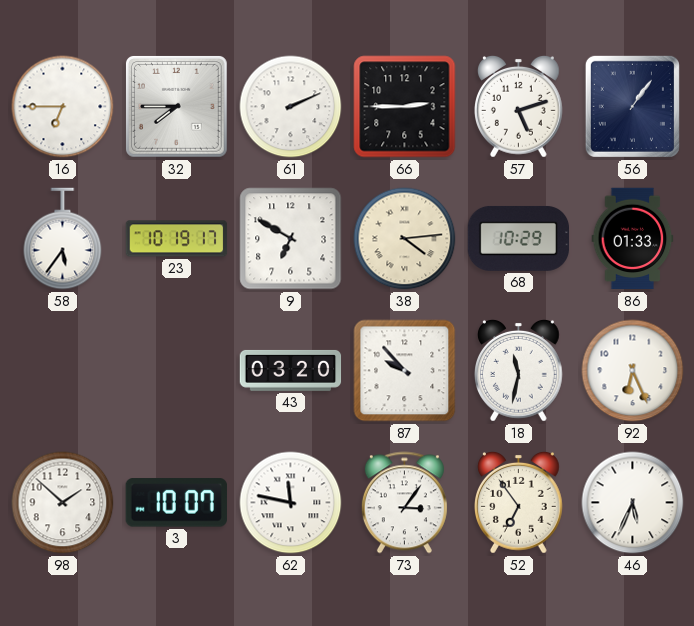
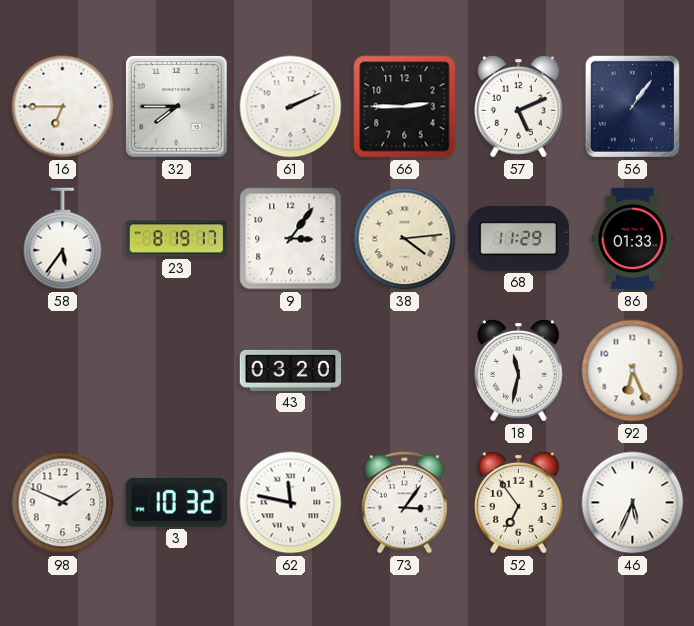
57: 5:12 -> 5:11
23: 10:19 -> 8:19
9: 6:50 -> 3:06
68: 10:29 -> 11:29
87: 9:53 -> none
98: 1:52 -> 1:49
3: 10:07 -> 10:32
